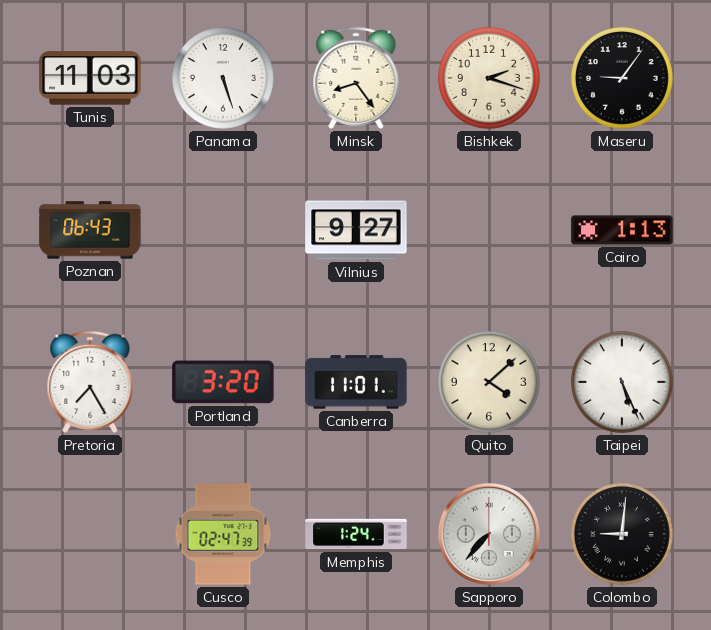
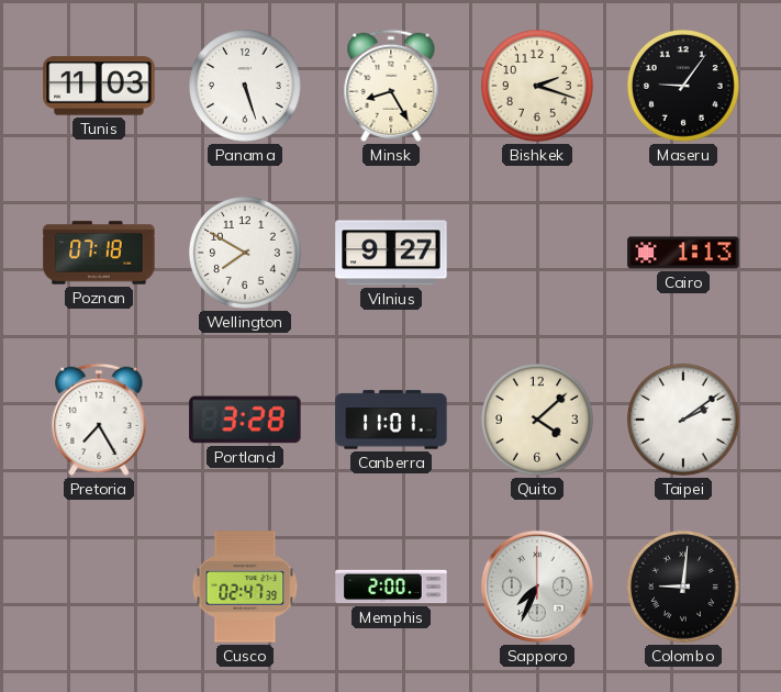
Minsk: 8:24 -> 8:25
Poznan: 06:43 -> 07:18
Wellington: none -> 7:50
Portland: 3:20 -> 3:28
Taipei: 5:26 -> 2:09
Memphis: 1:24 -> 2:00
Sapporo: 7:37 -> 7:34
